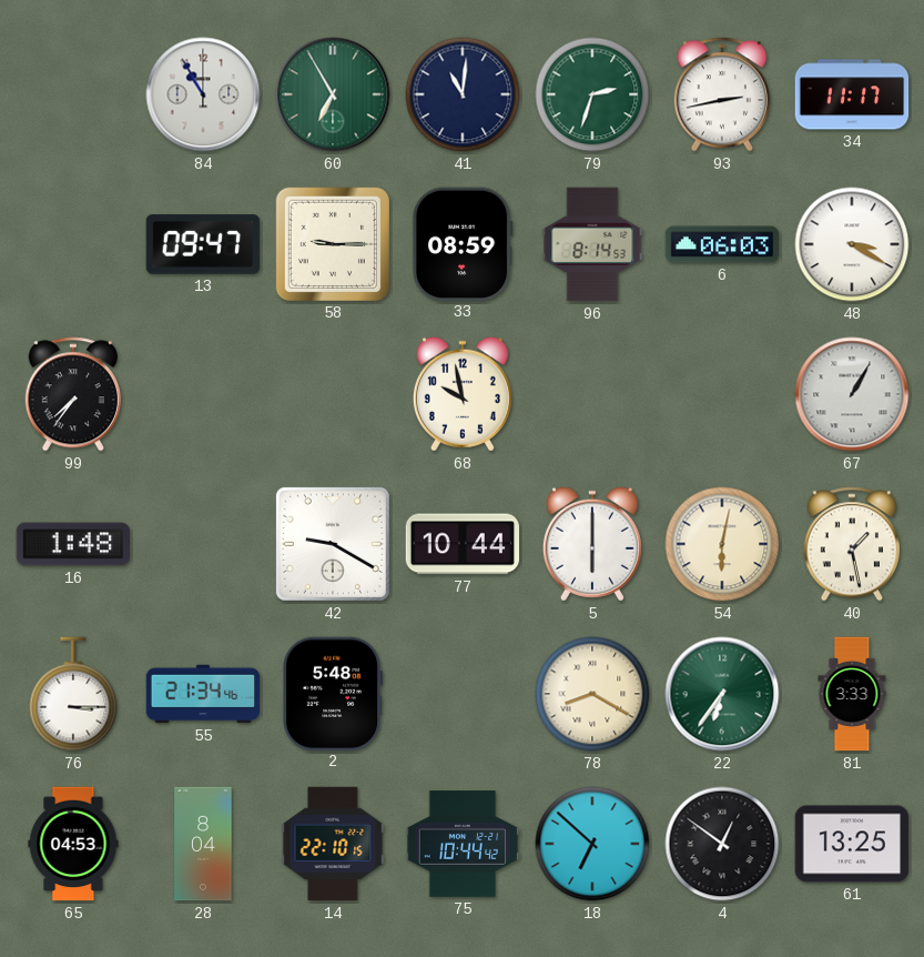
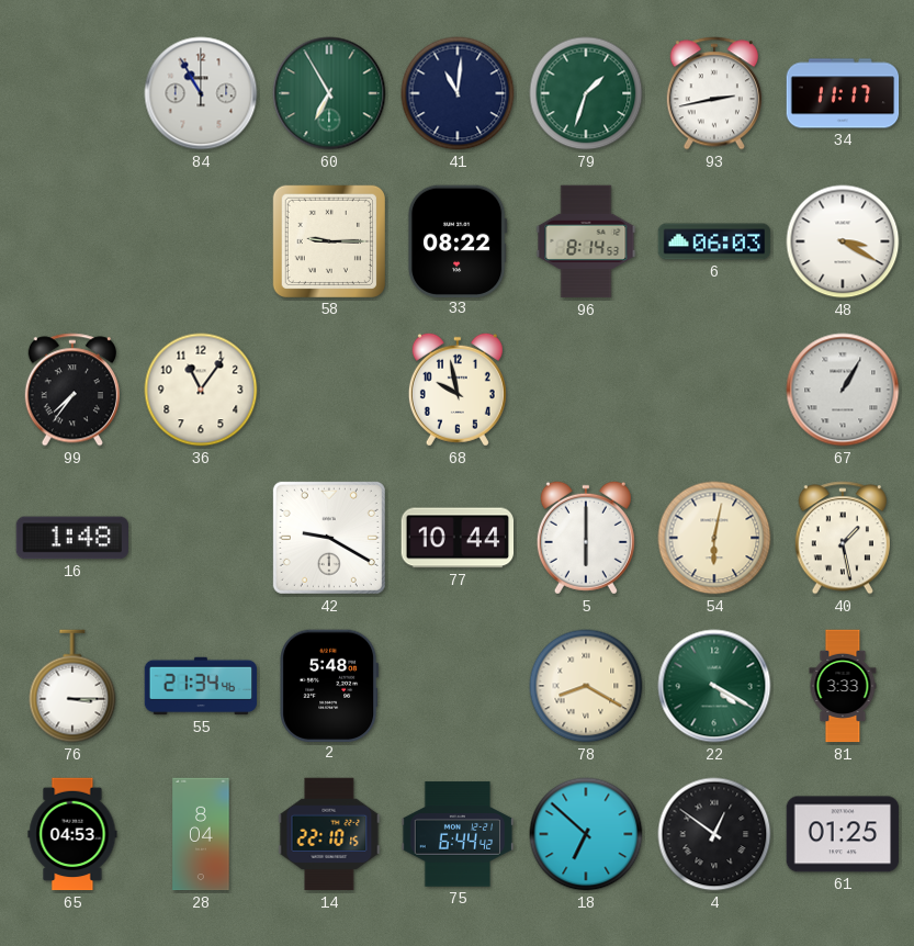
79: 2:33 -> 1:33
13: 09:47 -> none
33: 08:59 -> 08:22
36: none -> 11:06
22: 6:36 -> 4:20
75: 10:44 -> 6:44
61: 13:25 -> 01:25
